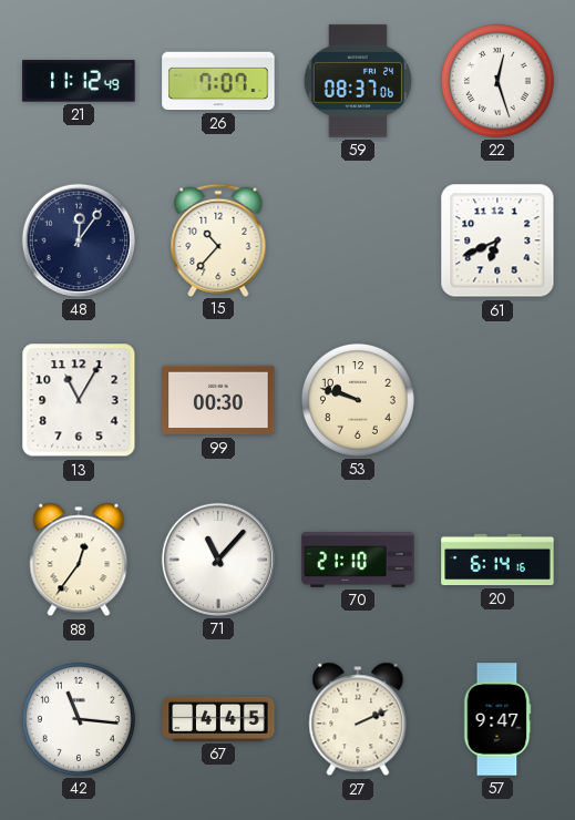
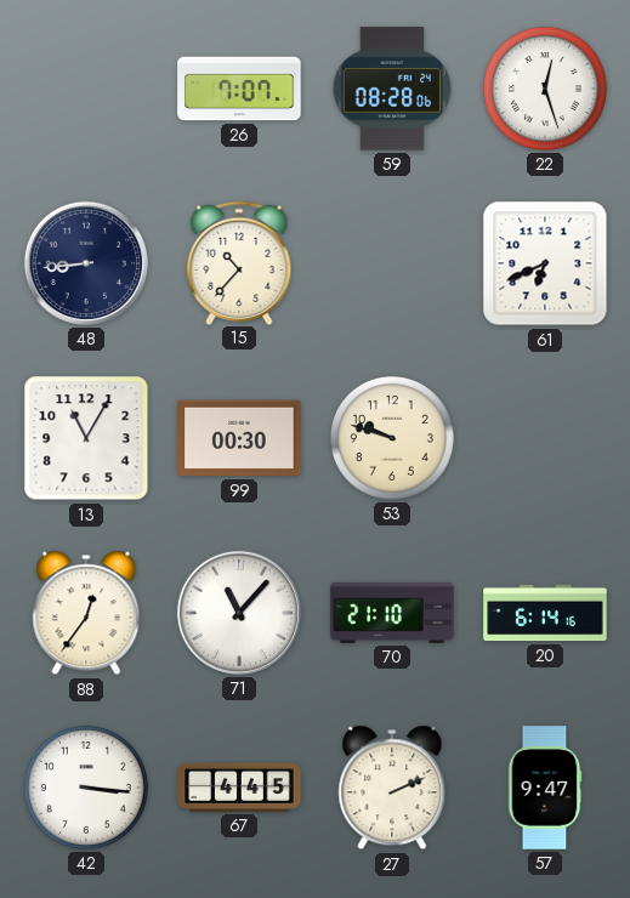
21: 11:12 -> none
59: 08:37 -> 08:28
48: 12:06 -> 8:44
42: 11:16 -> 3:16
